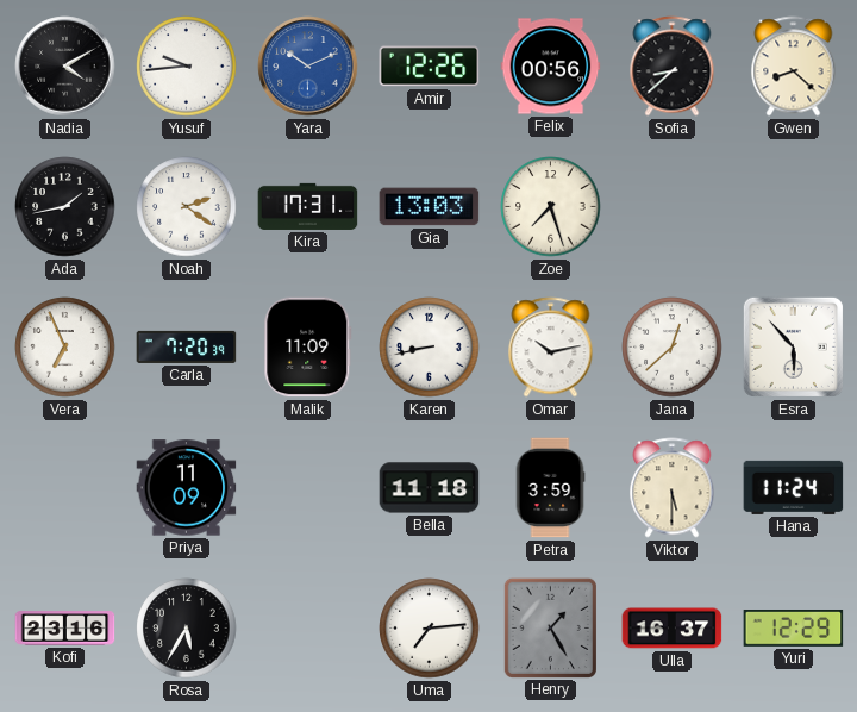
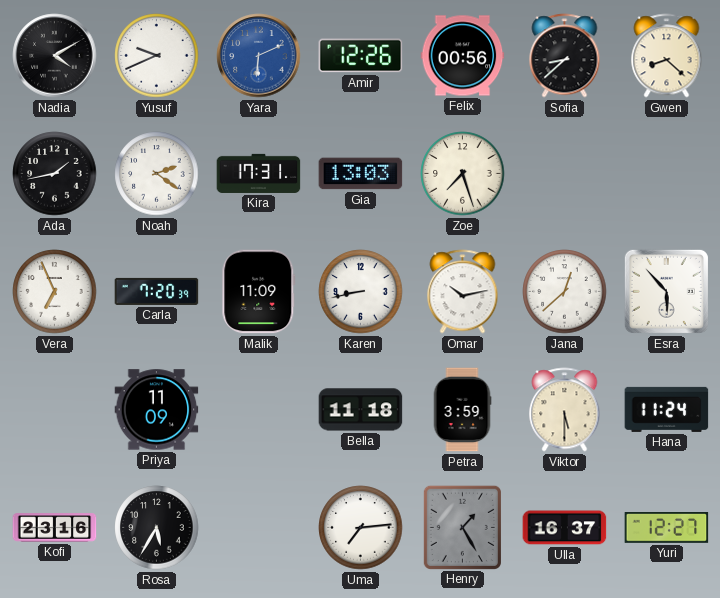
Yusuf: 9:44 -> 9:41
Yara: 10:11 -> 6:11
Yuri: 12:29 -> 12:27
